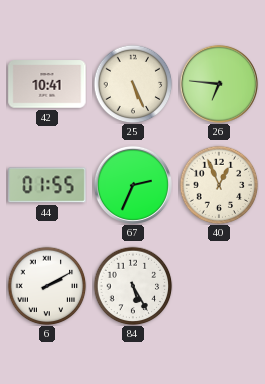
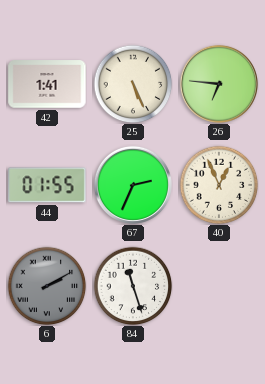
42: 10:41 -> 1:41
6 dial: white -> grey
84: 5:25 -> 11:27
